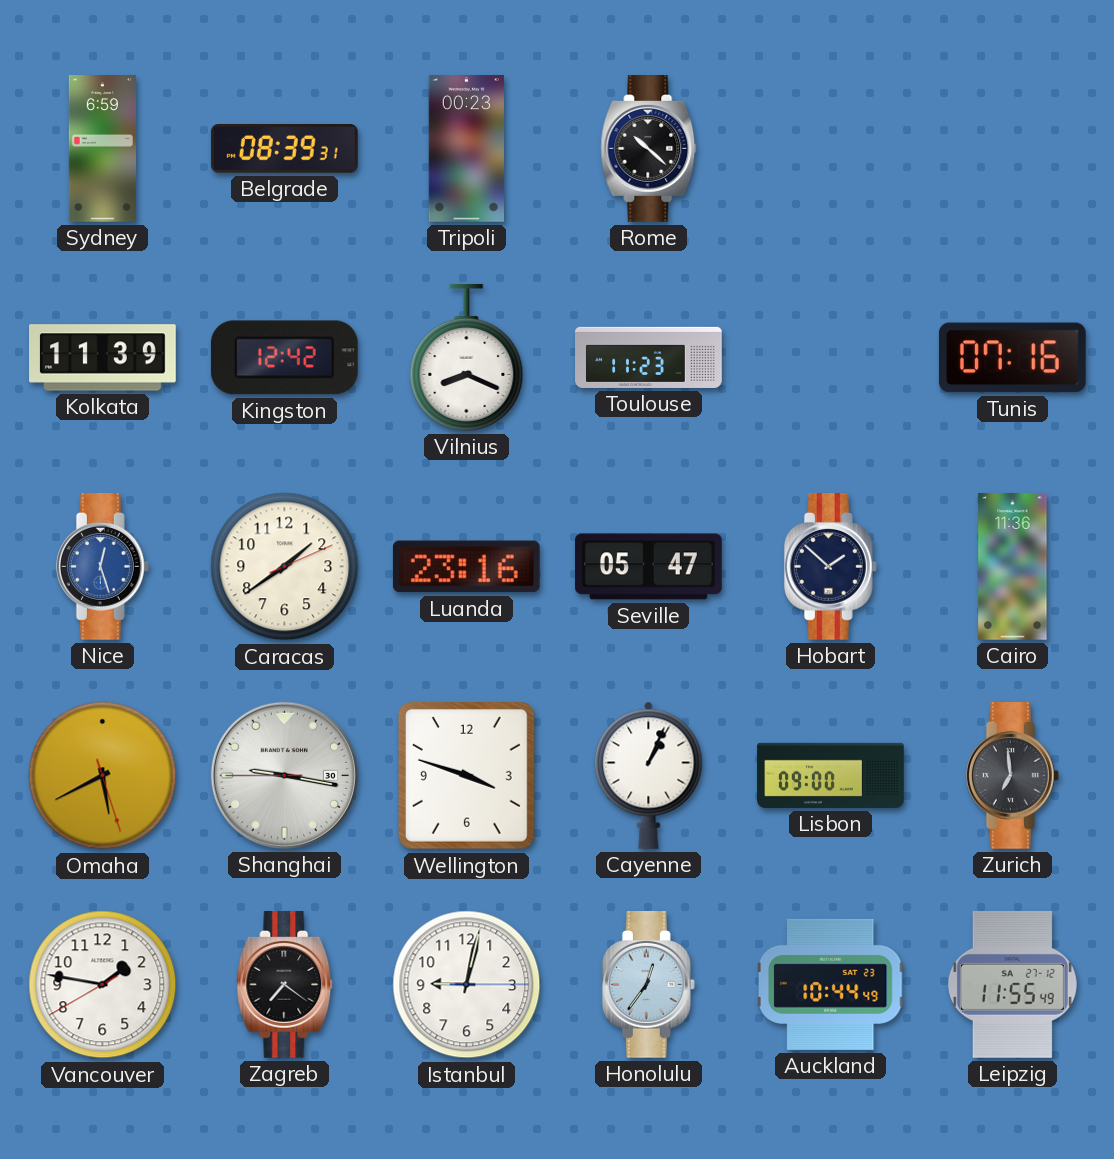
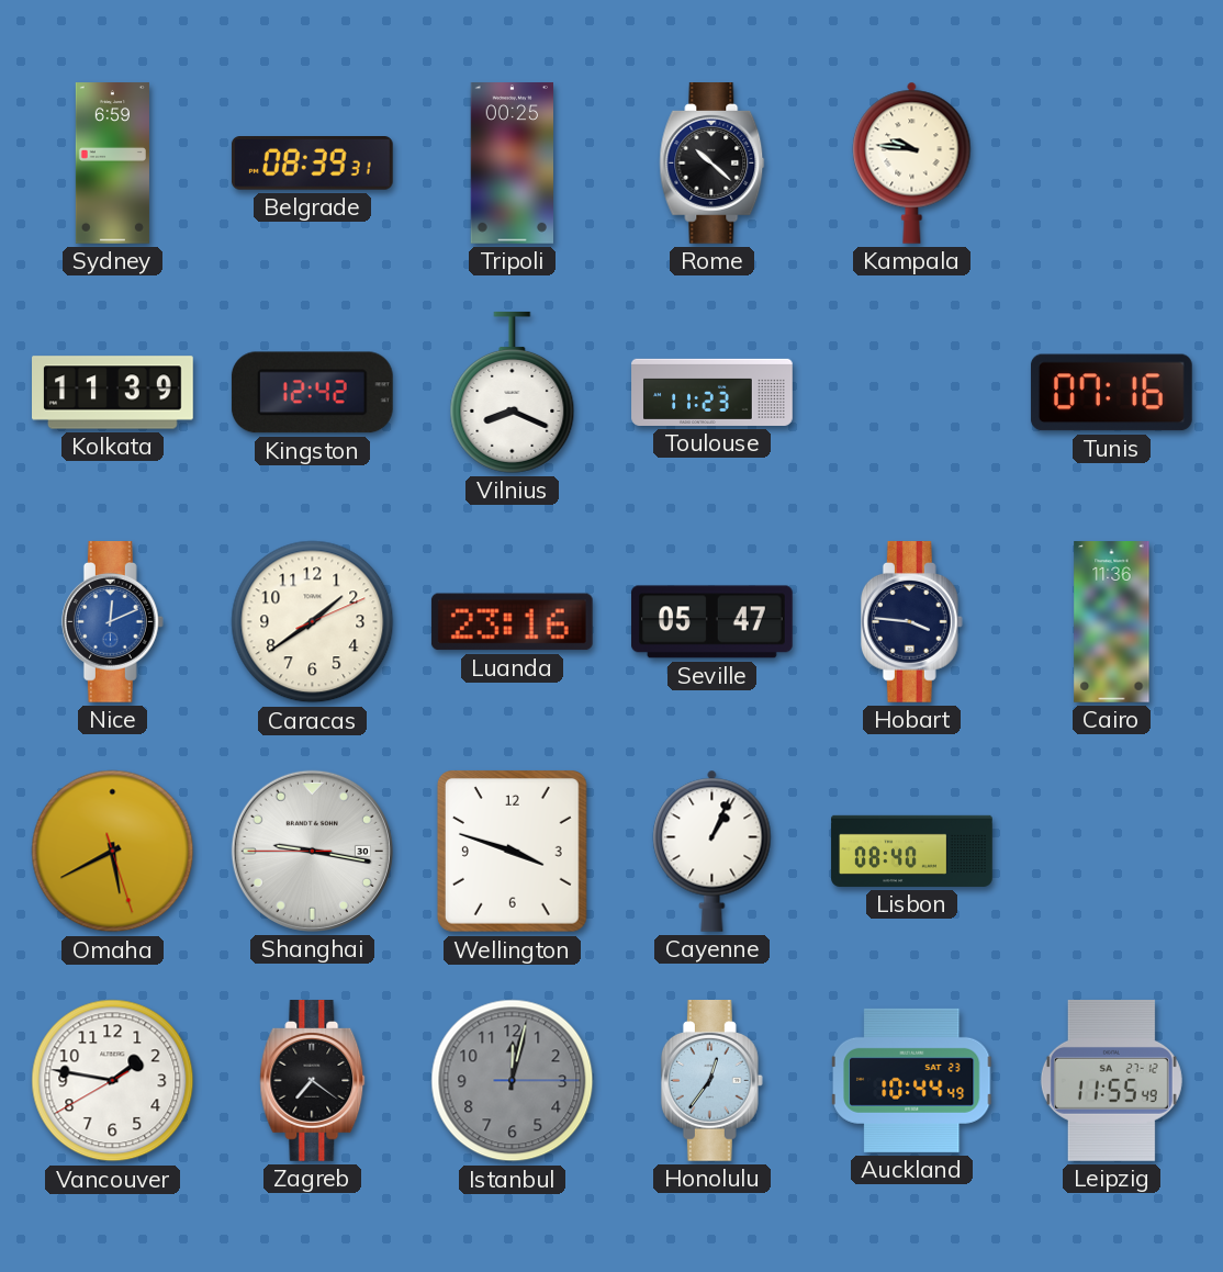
Tripoli: 00:23 -> 00:25
Kampala: none -> 9:46
Nice: 12:27 -> 12:11
Hobart: 1:52 -> 3:46
Lisbon: 09:00 -> 08:40
Zurich: 6:59 -> none
Istanbul: 9:02 -> 12:02
Istanbul dial: white -> grey
